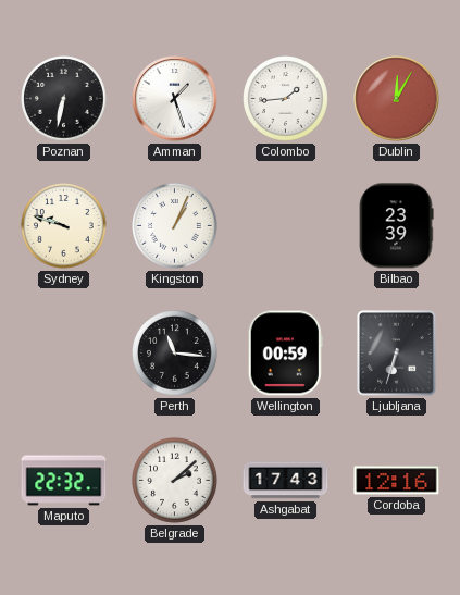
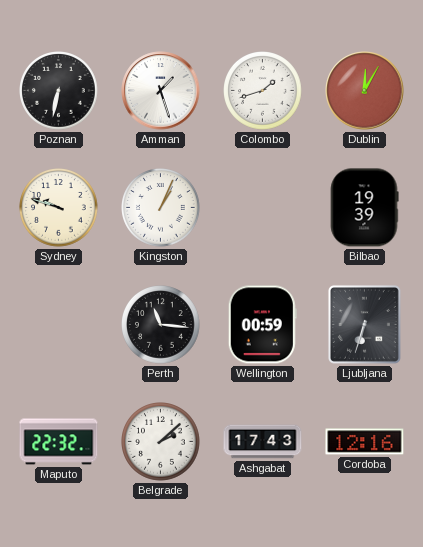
Colombo: 1:44 -> 1:42
Bilbao: 23:39 -> 19:39
